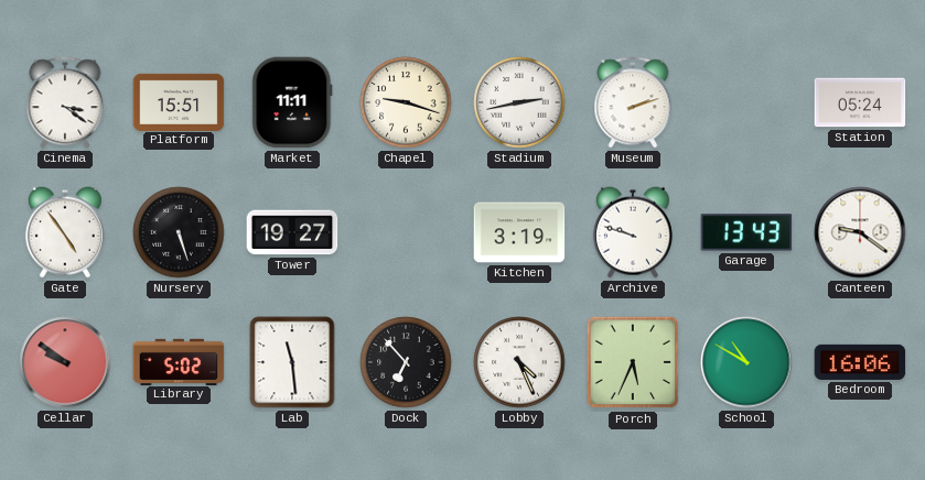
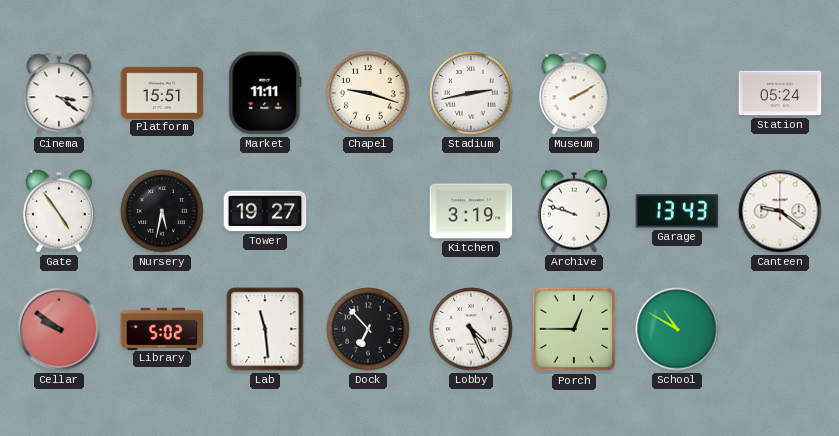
Museum: 2:12 -> 2:10
Nursery: 5:27 -> 5:32
Porch: 5:34 -> 12:45
Bedroom: 16:06 -> none
